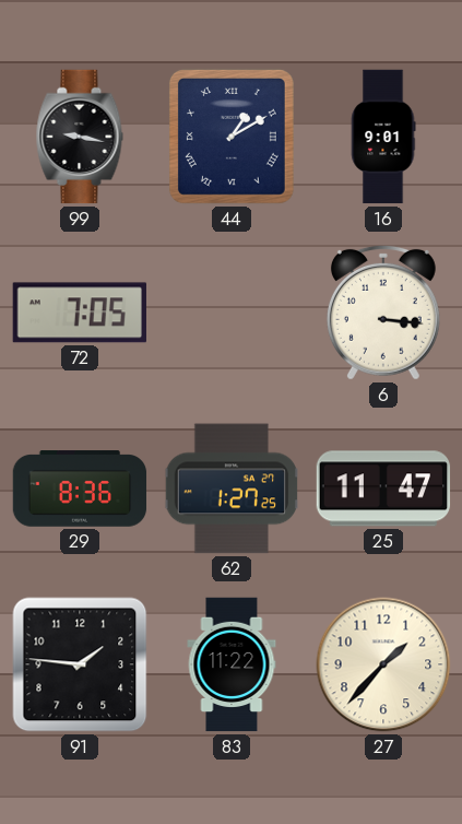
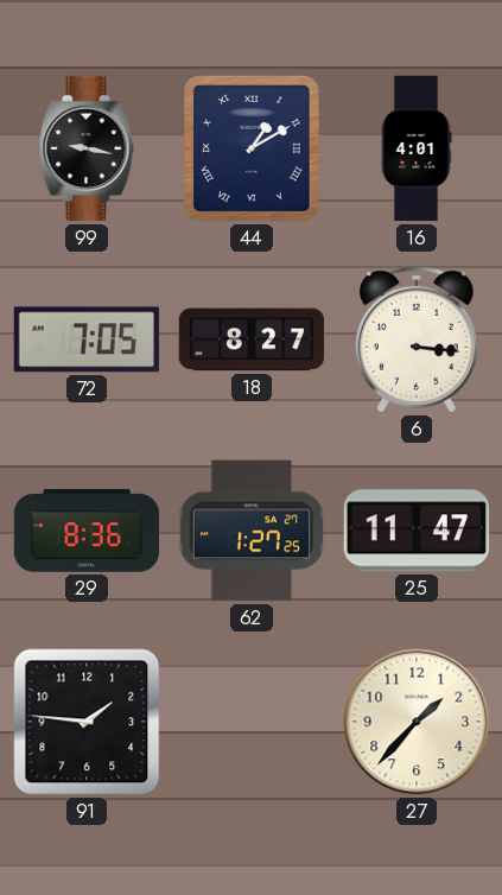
16: 9:01 -> 4:01
18: none -> 8:27
83: 11:22 -> none
